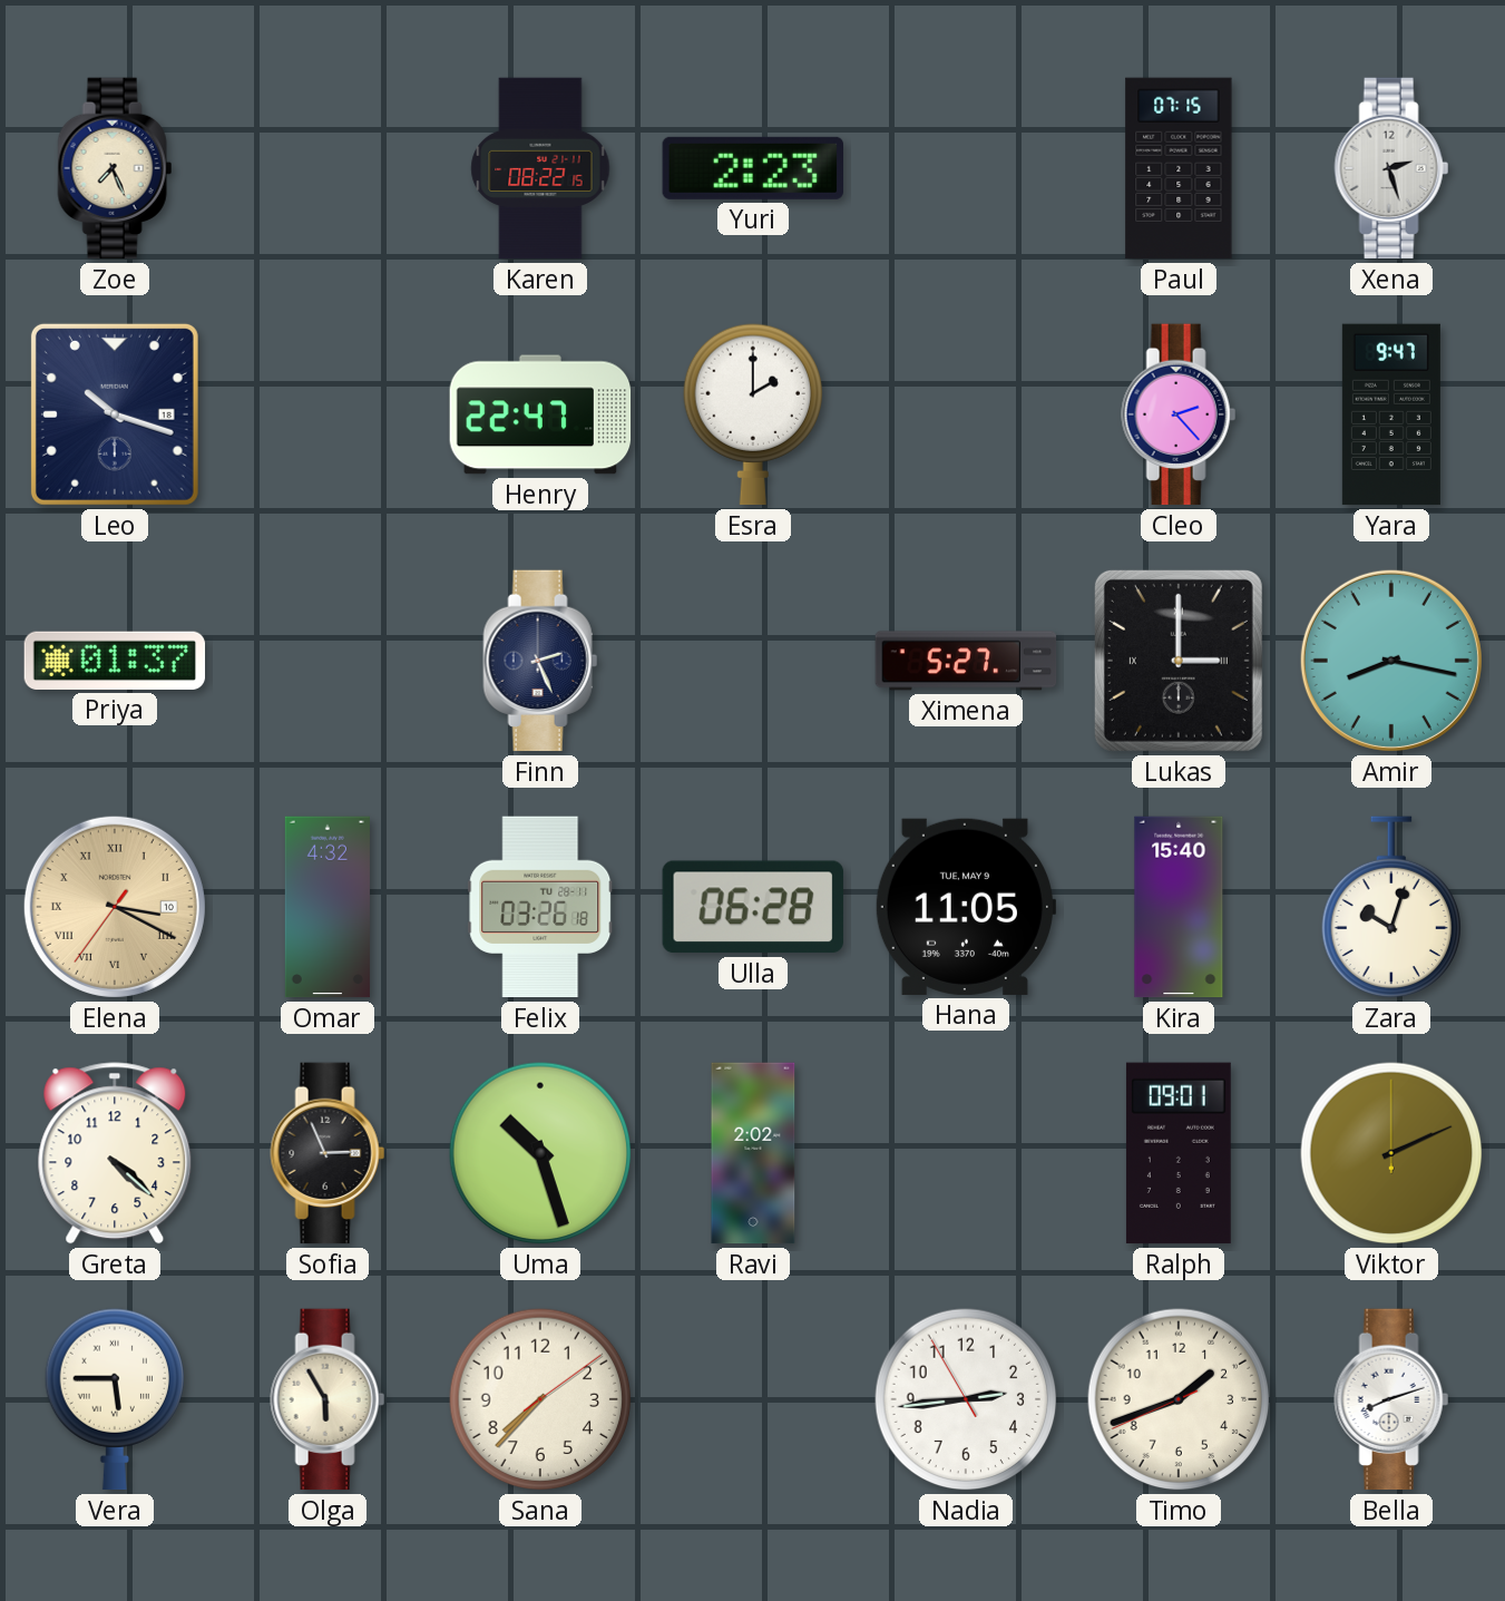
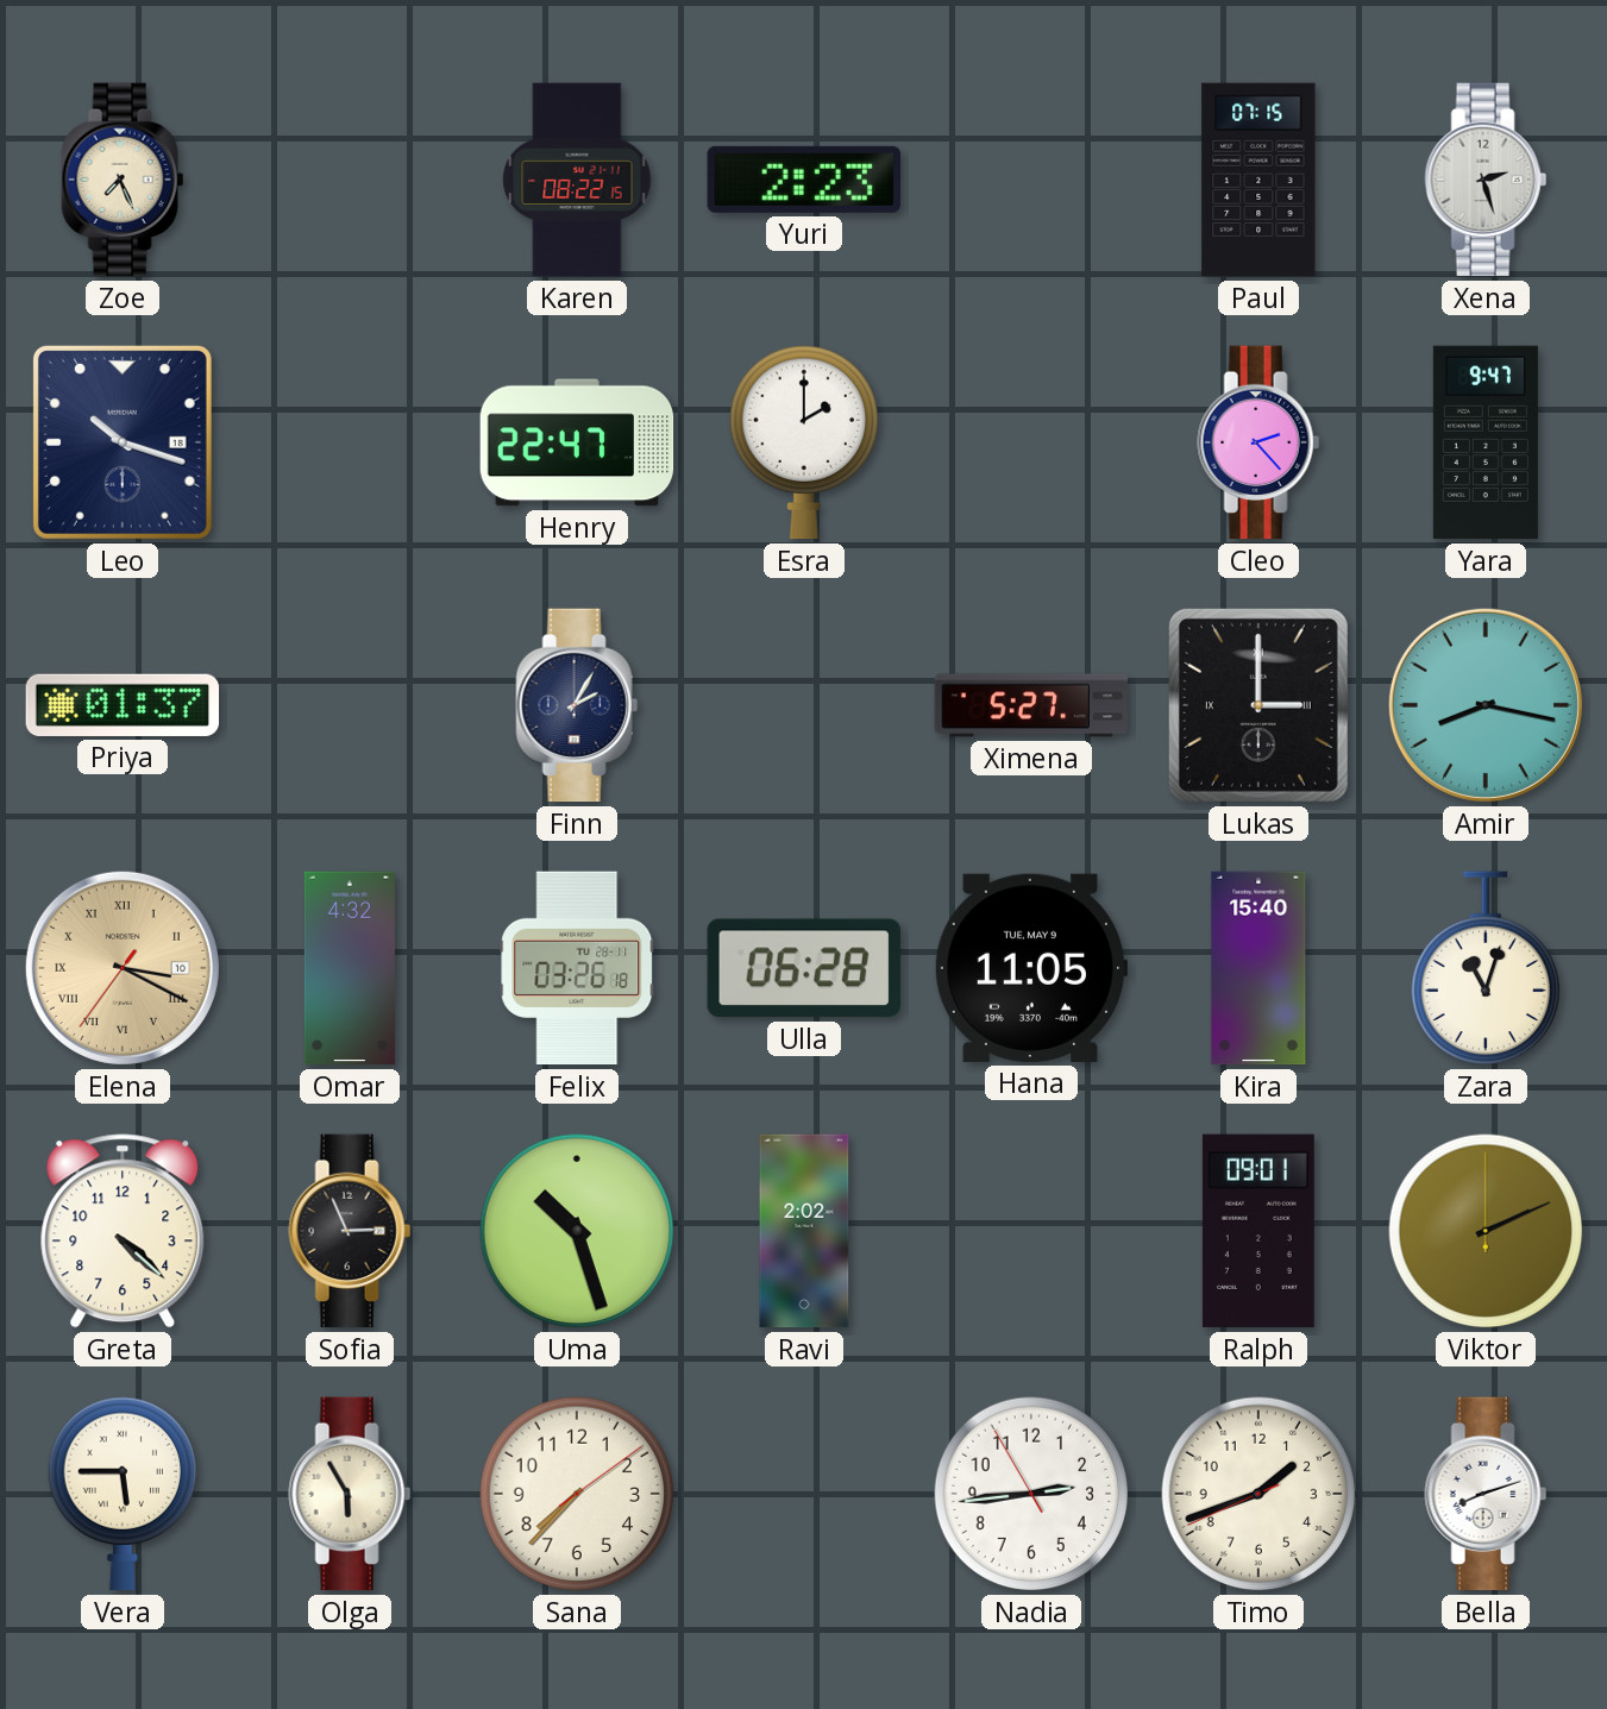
Finn: 2:26 -> 2:05
Zara: 10:03 -> 11:03
